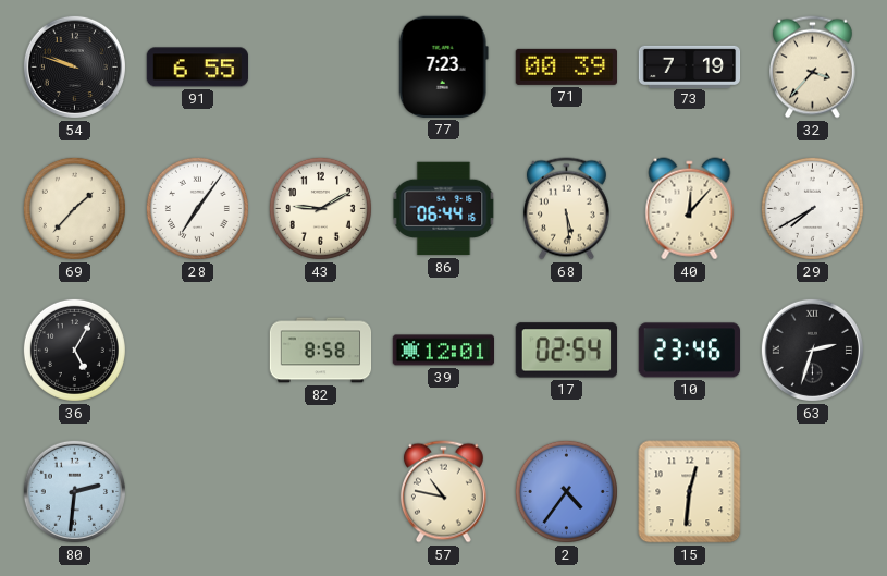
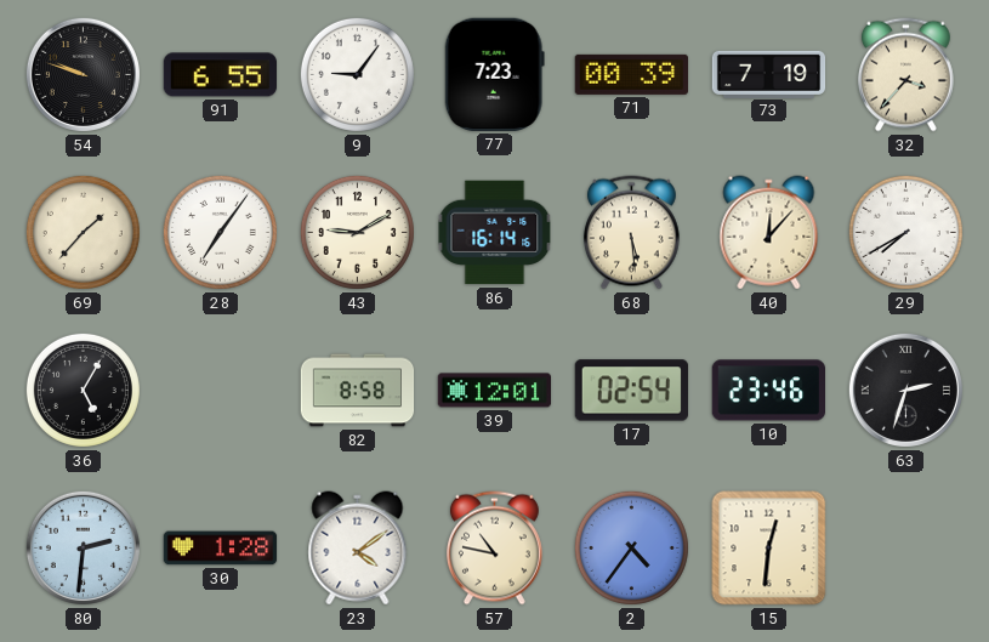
9: none -> 9:06
86: 06:44 -> 16:14
30: none -> 1:28
23: none -> 4:09
